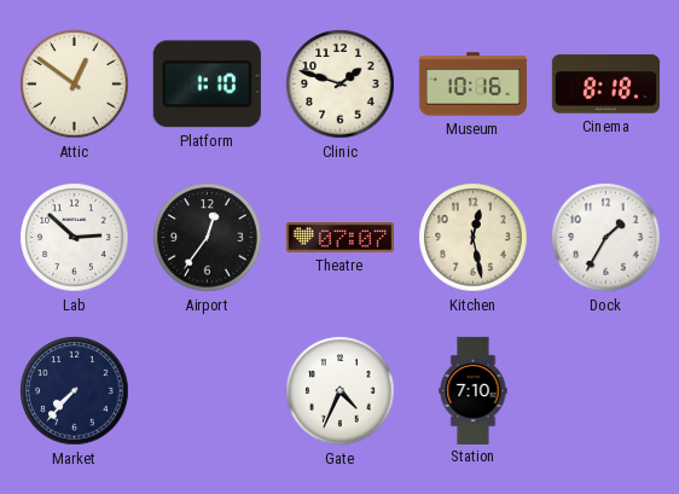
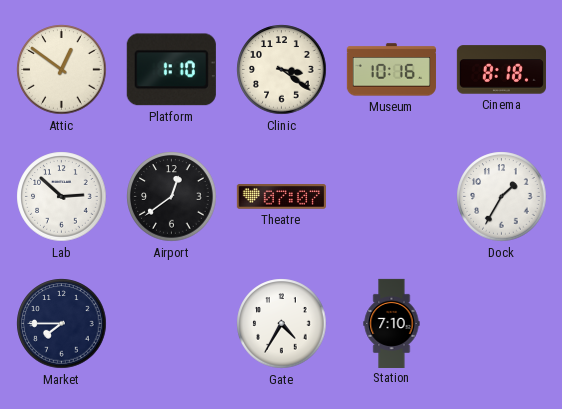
Clinic: 1:48 -> 3:21
Airport: 12:36 -> 12:39
Kitchen: 12:28 -> none
Market: 7:37 -> 7:45
Gate: 4:34 -> 4:35
